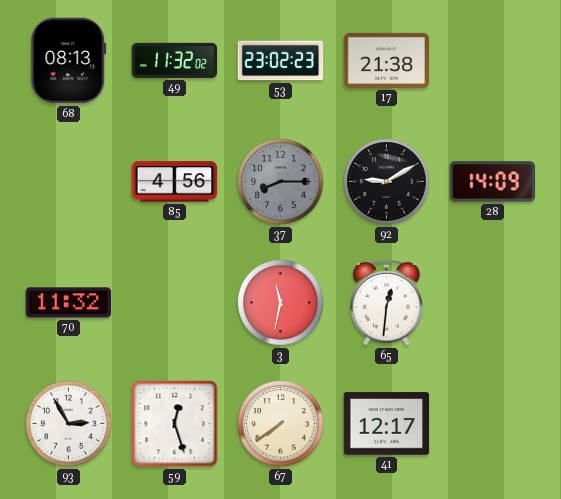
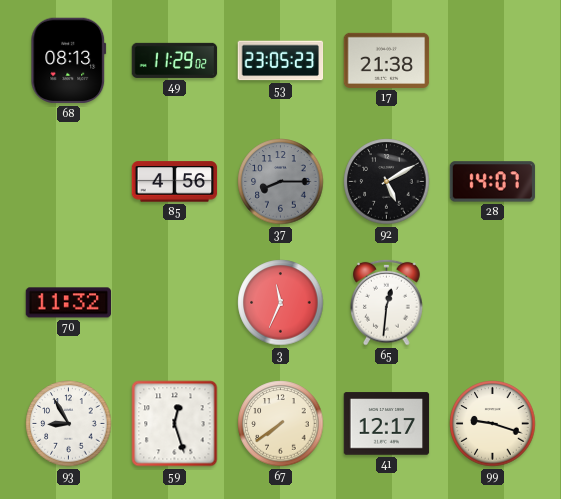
49: 11:32 -> 11:29
53: 23:02 -> 23:05
92: 9:10 -> 5:10
28: 14:09 -> 14:07
3: 11:32 -> 11:34
93: 2:55 -> 8:55
99: none -> 9:18
